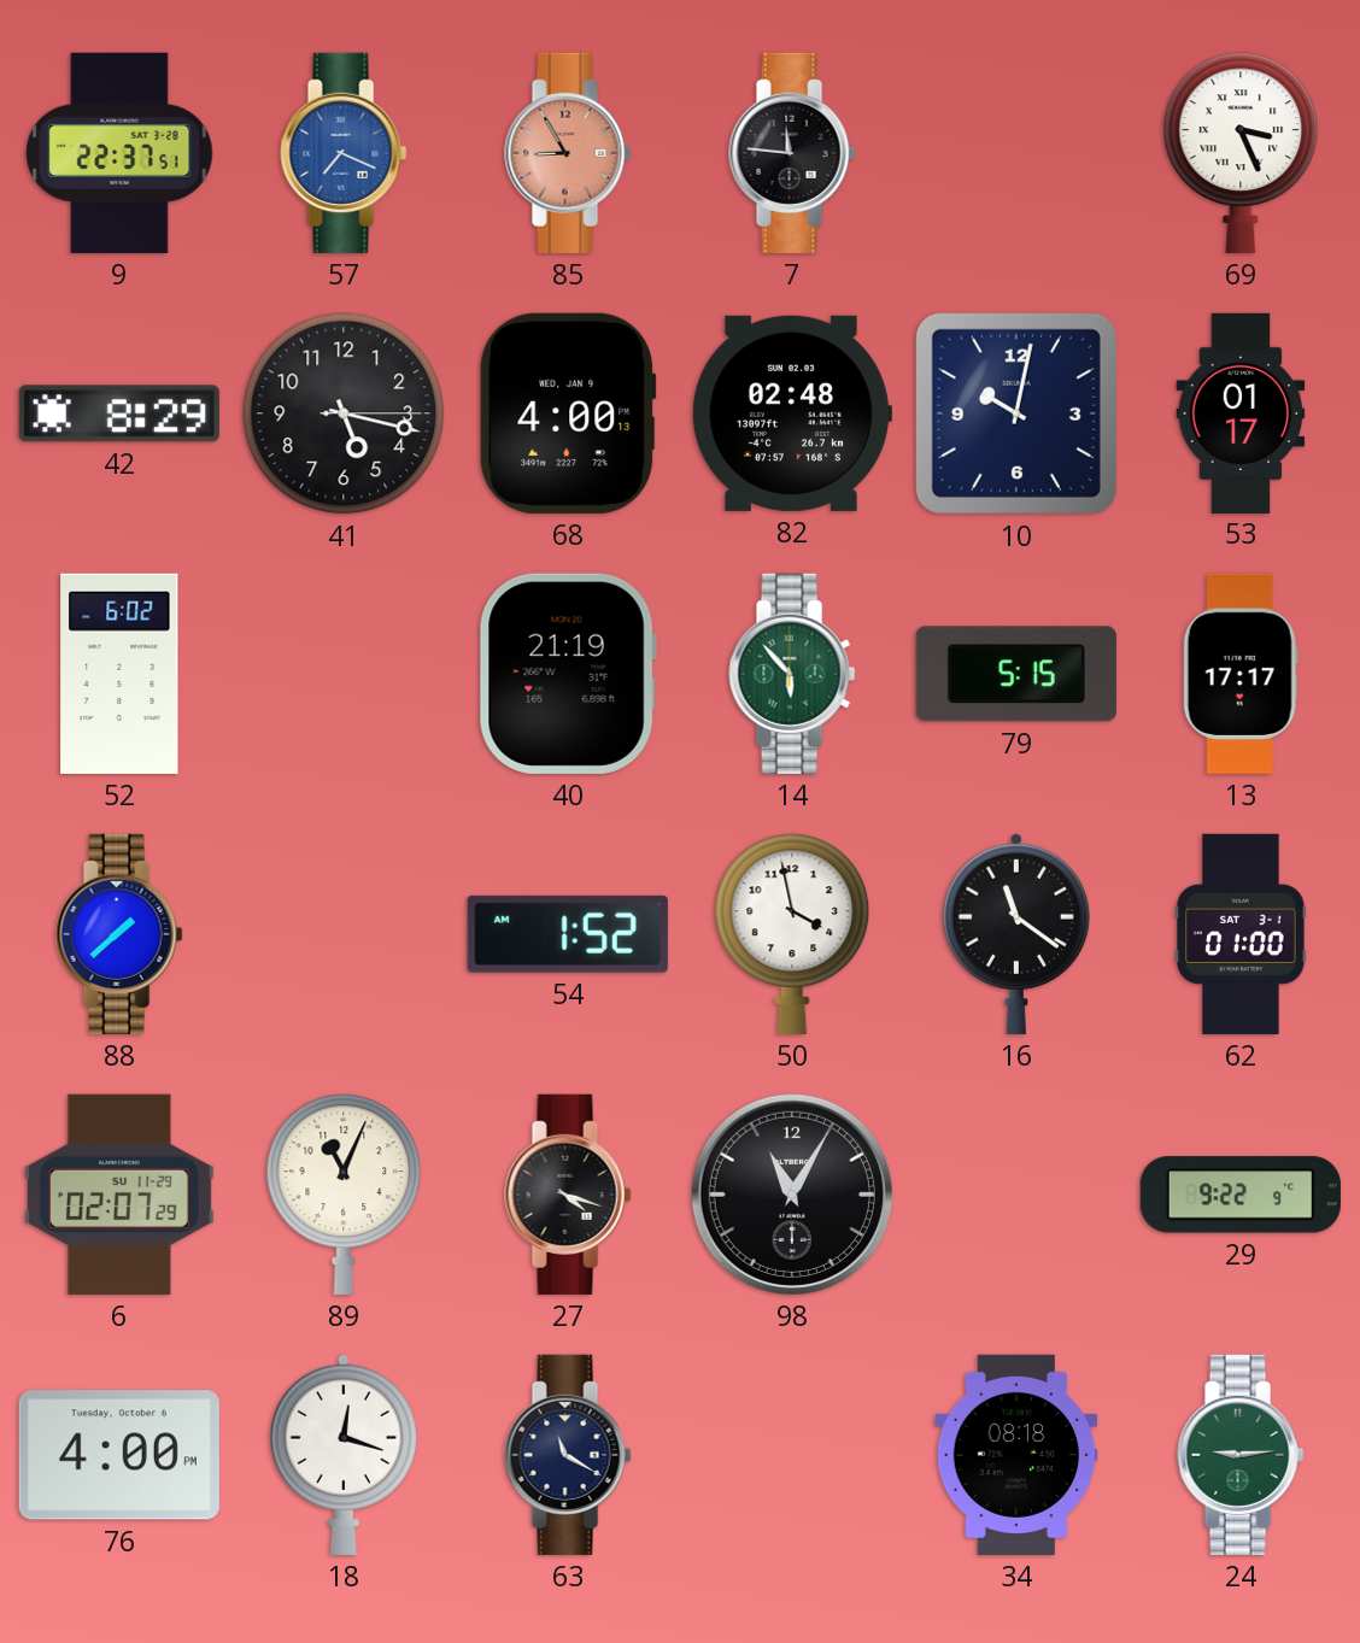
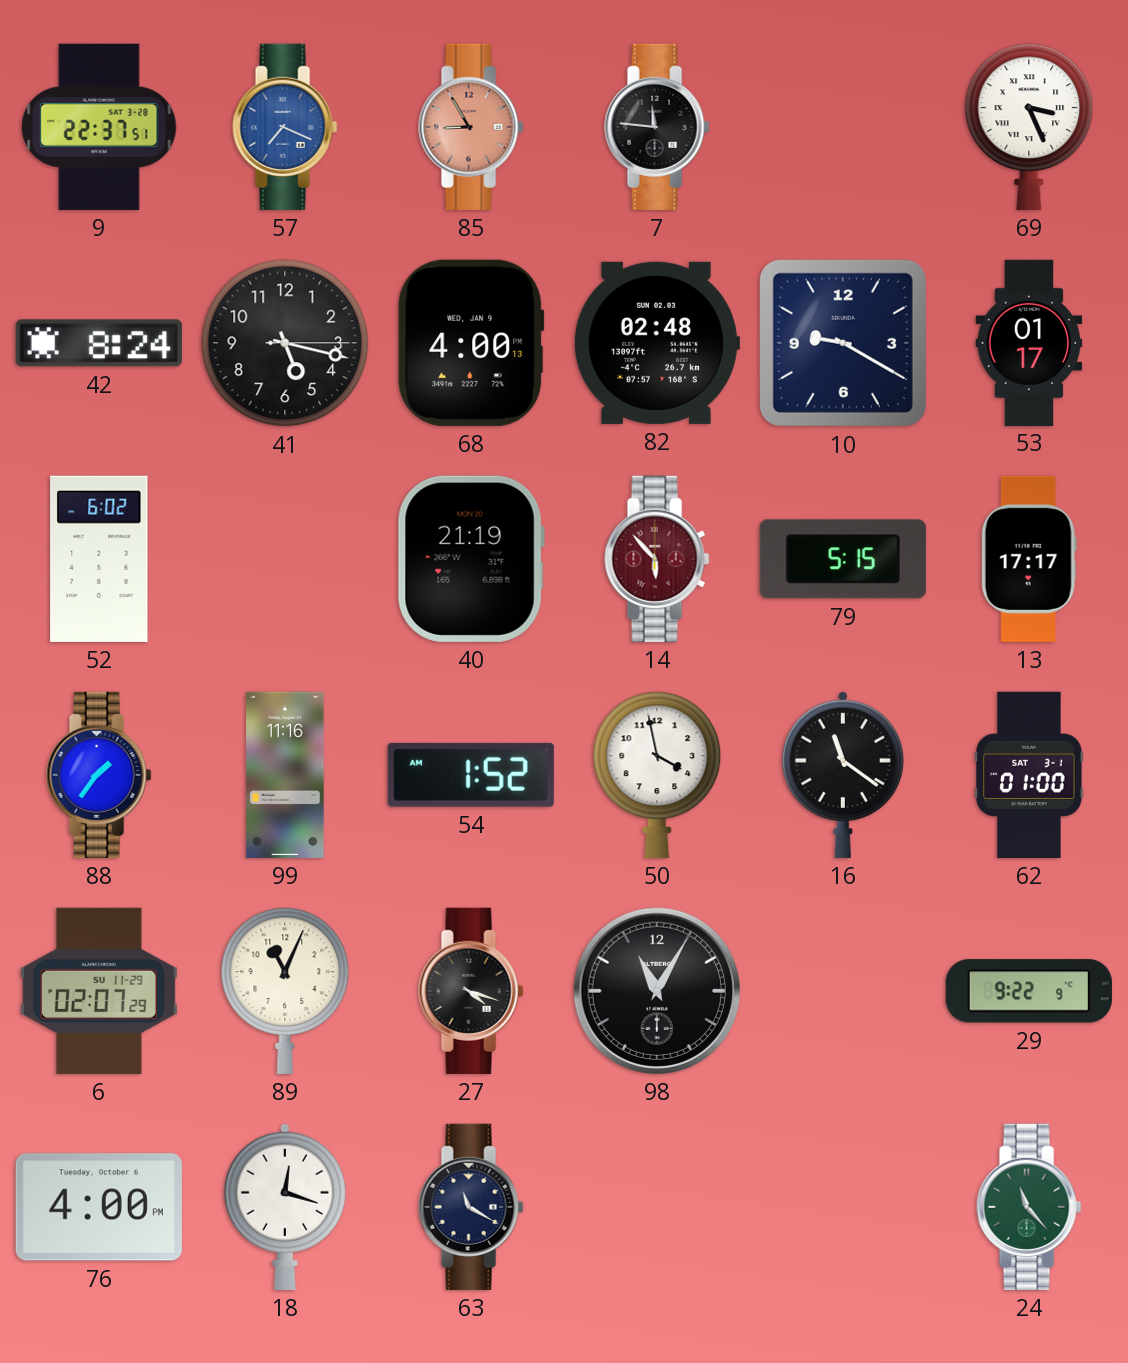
42: 8:29 -> 8:24
10: 10:02 -> 9:20
14 dial: green -> burgundy
88: 1:38 -> 1:36
99: none -> 11:16
34: 08:18 -> none
24: 9:14 -> 11:23
